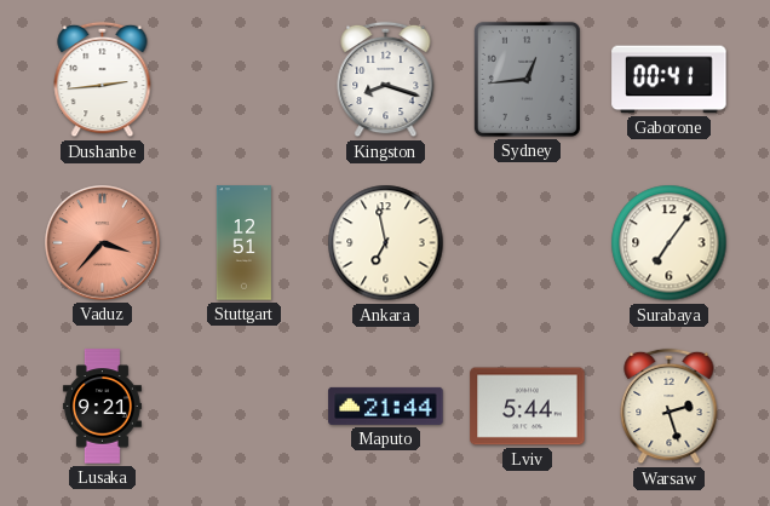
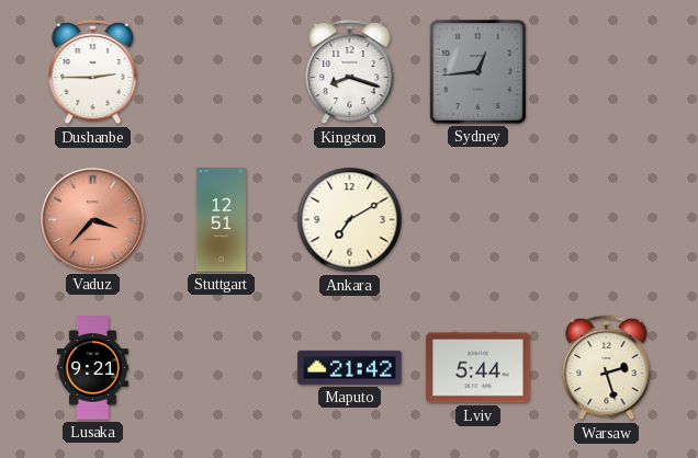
Dushanbe: 2:44 -> 2:45
Gaborone: 00:41 -> none
Ankara: 6:58 -> 7:10
Surabaya: 7:06 -> none
Maputo: 21:44 -> 21:42
